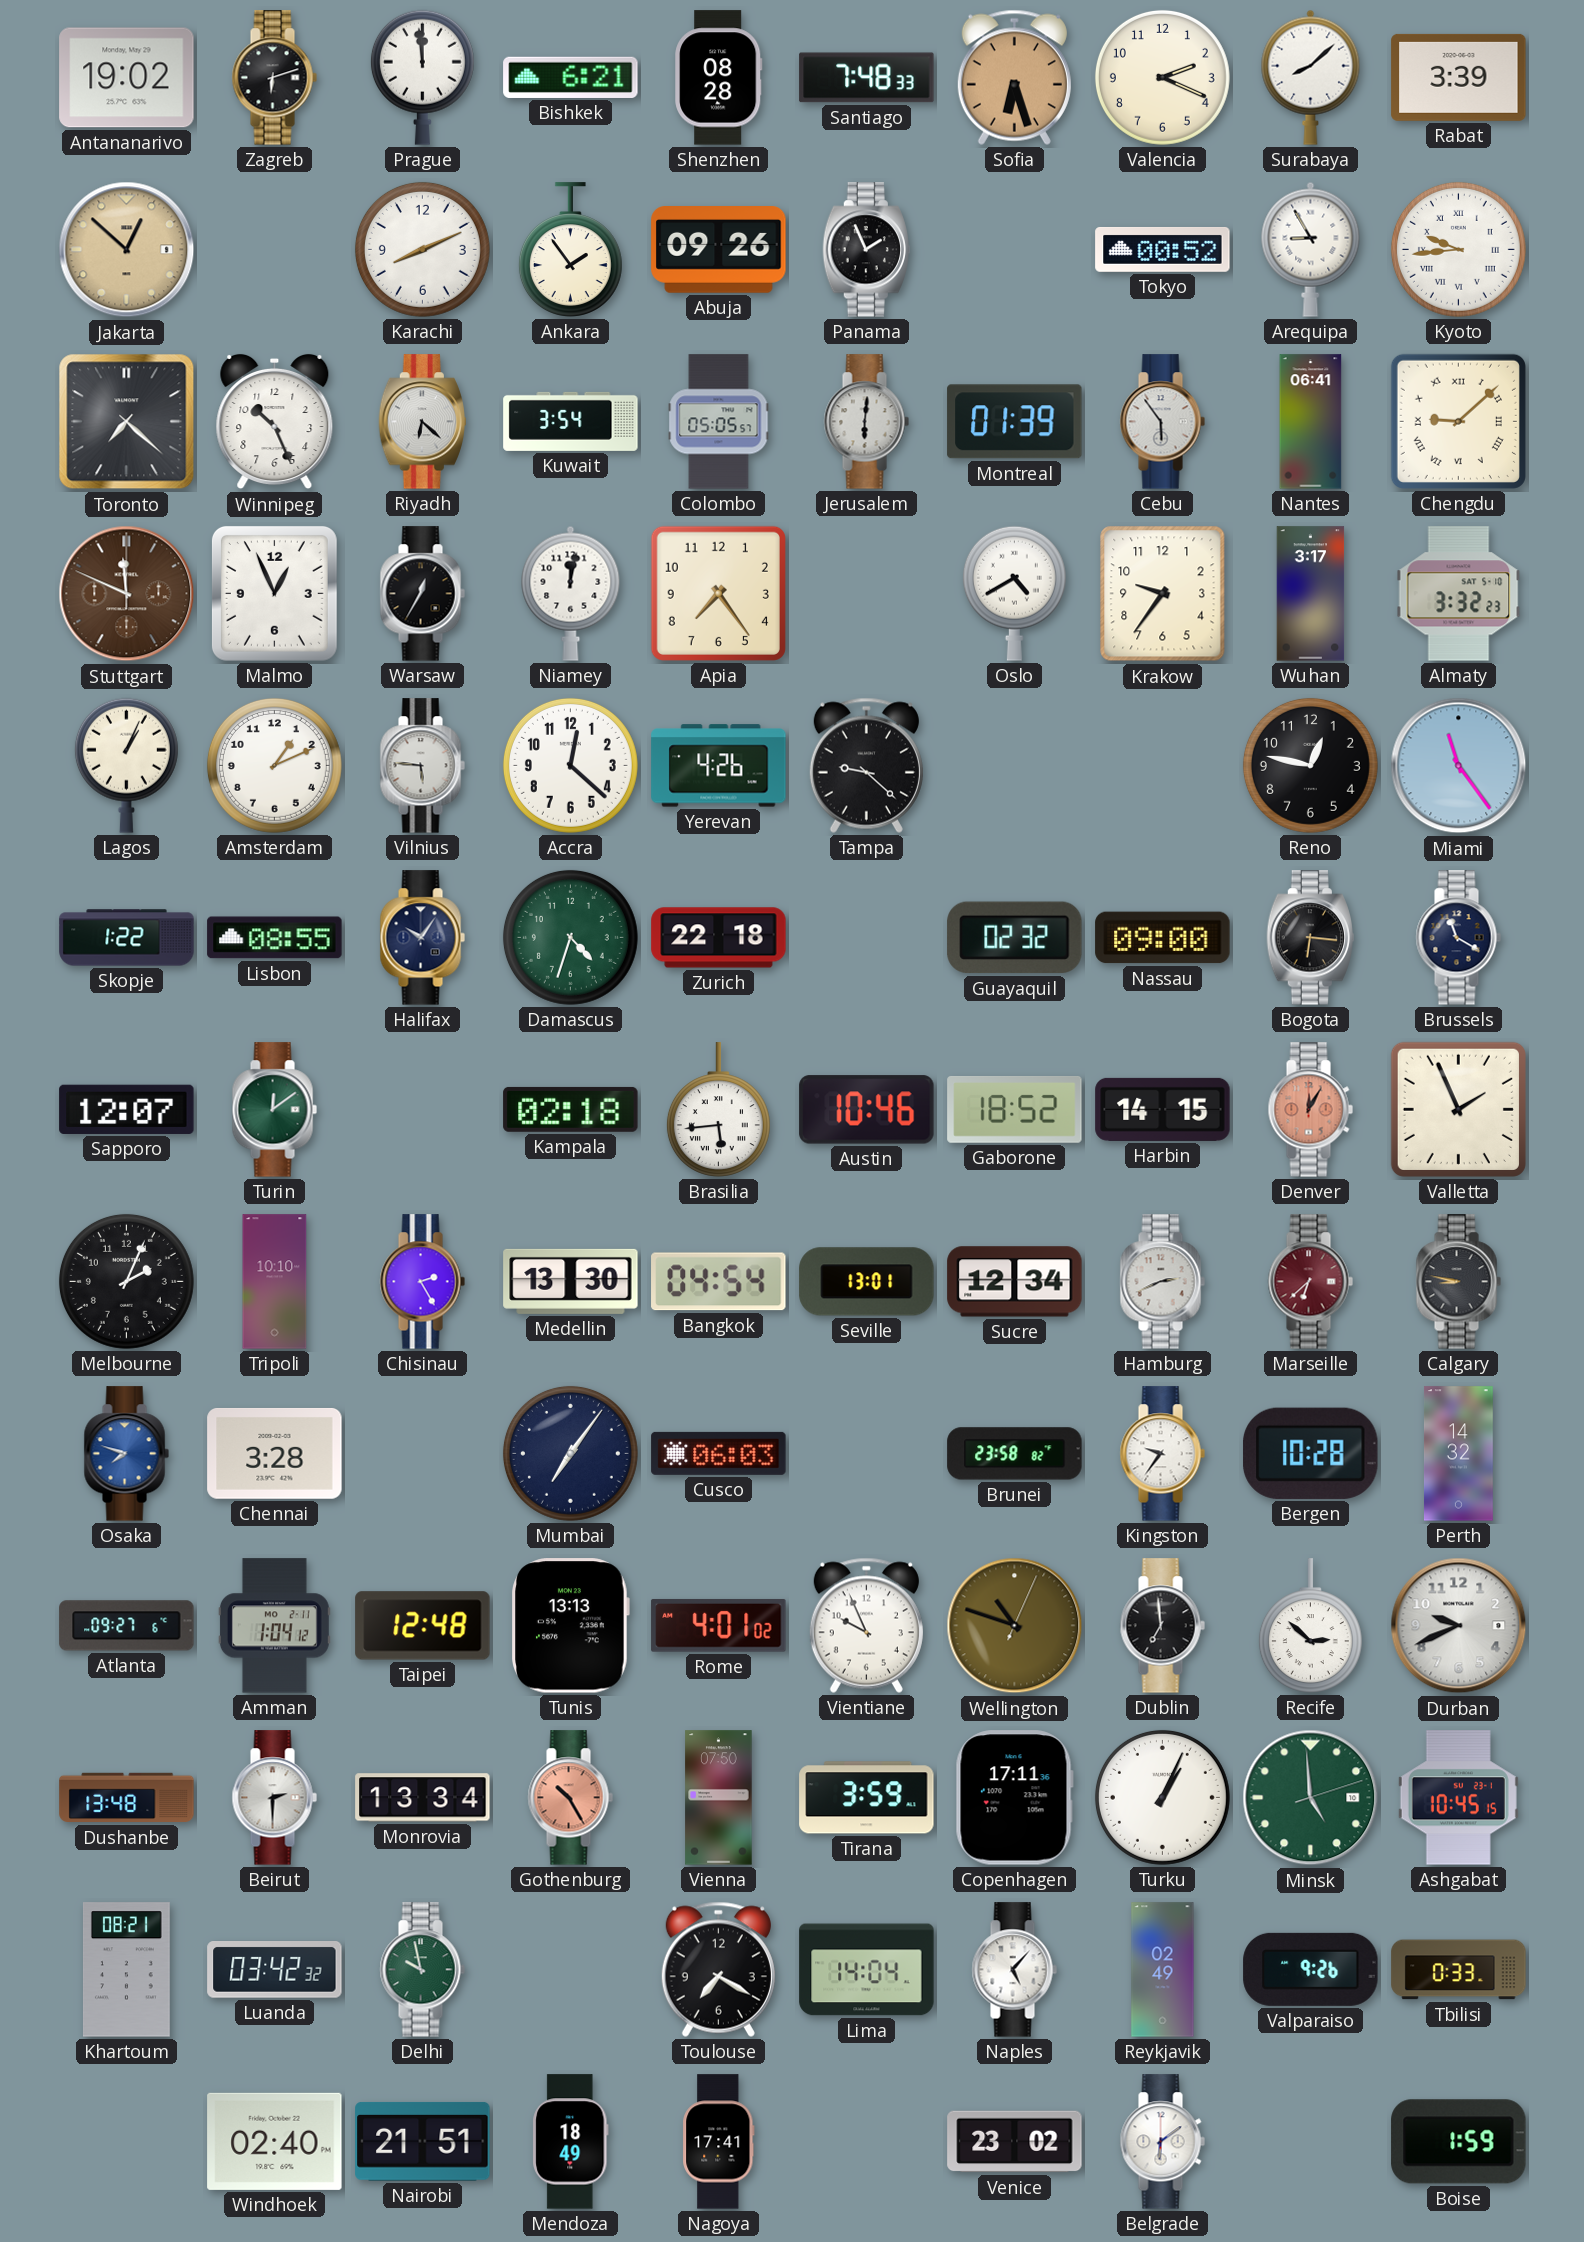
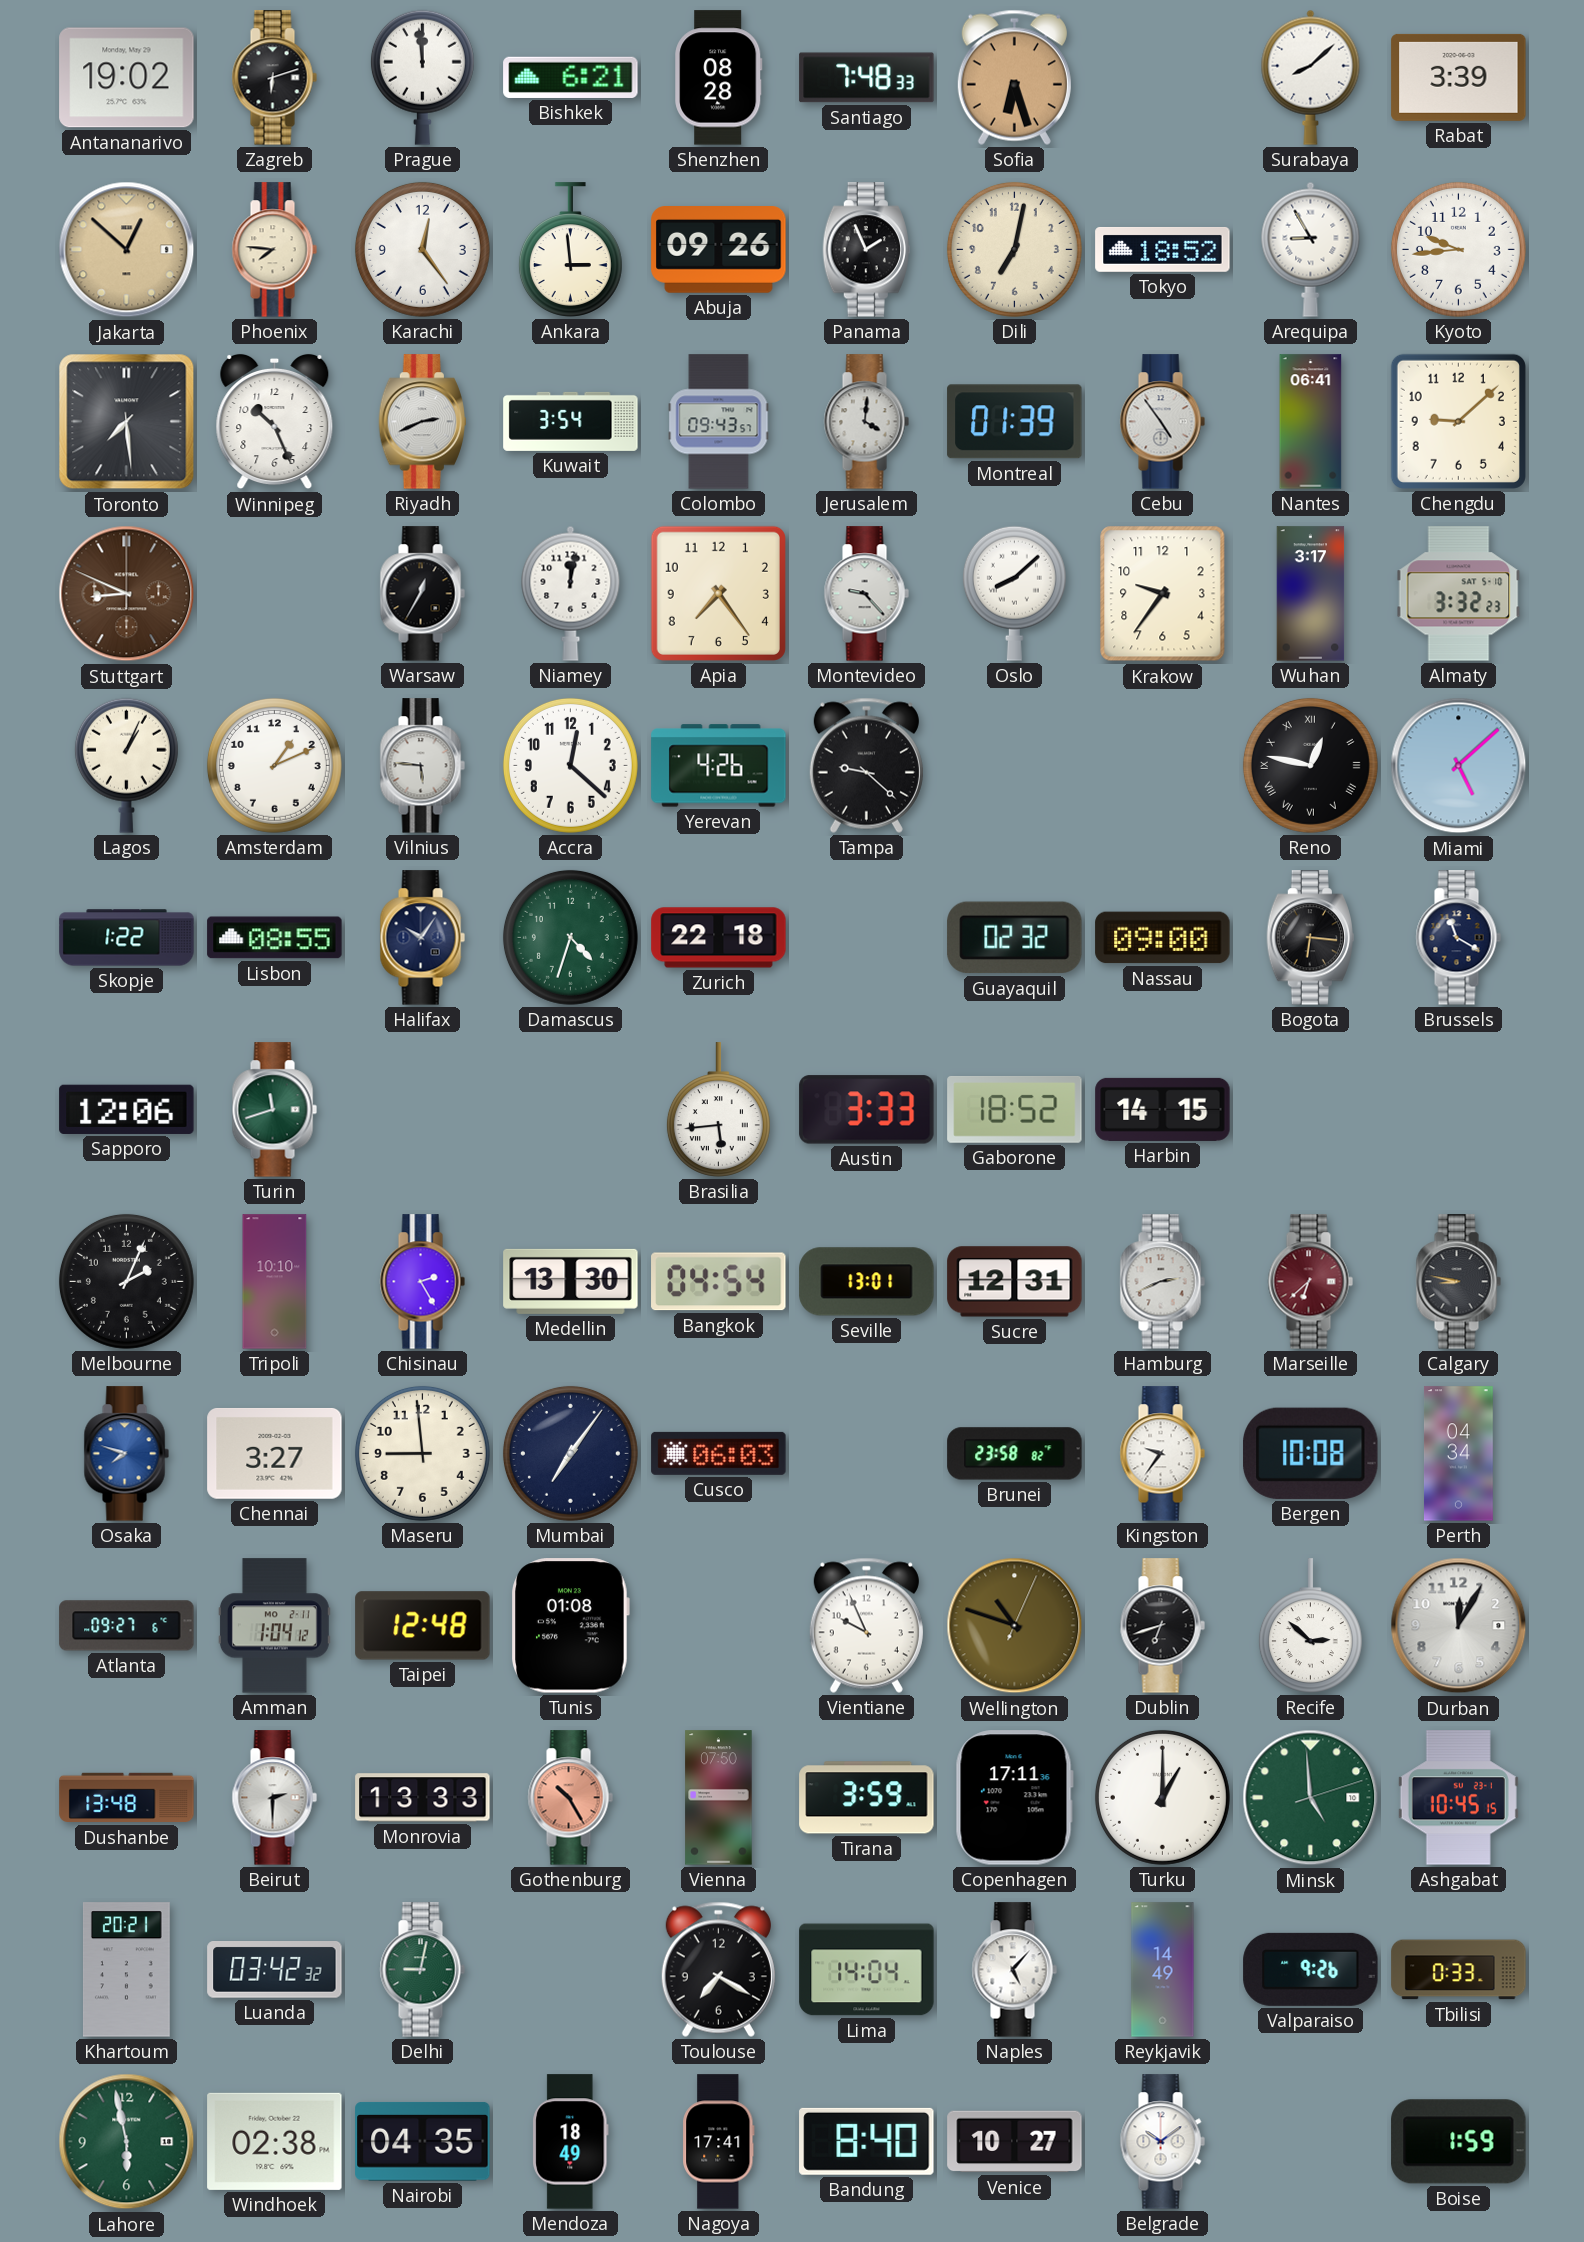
Valencia: 2:19 -> none
Phoenix: none -> 7:46
Karachi: 8:11 -> 12:24
Ankara: 1:54 -> 2:59
Dili: none -> 7:02
Tokyo: 00:52 -> 18:52
Kyoto numerals: Roman -> Arabic
Toronto: 7:22 -> 7:29
Riyadh: 6:22 -> 2:41
Colombo: 05:05 -> 09:43
Jerusalem: 6:01 -> 4:01
Cebu: 5:54 -> 4:54
Chengdu numerals: Roman -> Arabic
Stuttgart: 11:49 -> 8:49
Malmo: 12:56 -> none
Montevideo: none -> 9:23
Oslo: 4:40 -> 8:08
Reno numerals: Arabic -> Roman
Miami: 11:24 -> 5:08
Sapporo: 12:07 -> 12:06
Turin: 12:09 -> 11:42
Kampala: 02:18 -> none
Austin: 10:46 -> 3:33
Denver: 12:05 -> none
Valletta: 1:56 -> none
Sucre: 12:34 -> 12:31
Chennai: 3:28 -> 3:27
Maseru: none -> 8:59
Bergen: 10:28 -> 10:08
Perth: 14:32 -> 04:34
Tunis: 13:13 -> 01:08
Rome: 4:01 -> none
Dublin: 6:59 -> 6:42
Durban: 9:41 -> 12:05
Monrovia: 13:34 -> 13:33
Turku: 1:04 -> 1:00
Khartoum: 08:21 -> 20:21
Delhi: 9:58 -> 9:02
Reykjavik: 02:49 -> 14:49
Lahore: none -> 5:58
Windhoek: 02:40 -> 02:38
Nairobi: 21:51 -> 04:35
Bandung: none -> 8:40
Venice: 23:02 -> 10:27
Belgrade: 6:09 -> 10:09
